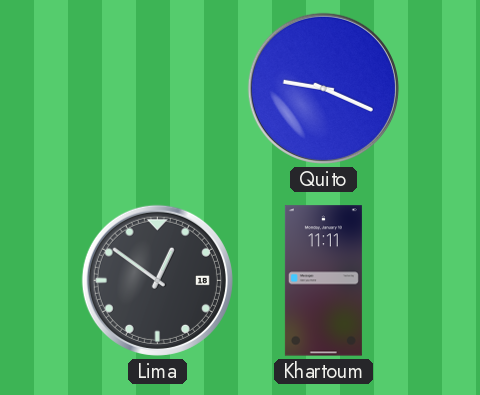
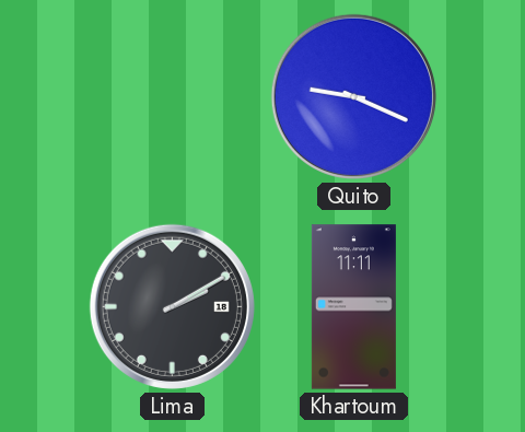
Lima: 12:51 -> 2:10
